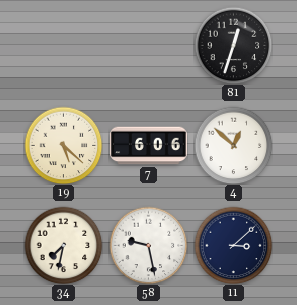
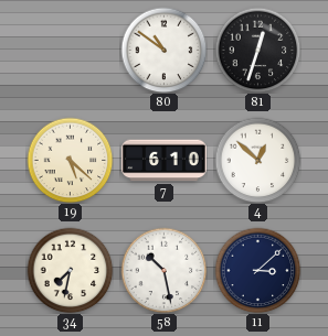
80: none -> 10:51
7: 6:06 -> 6:10
58: 9:28 -> 10:28
